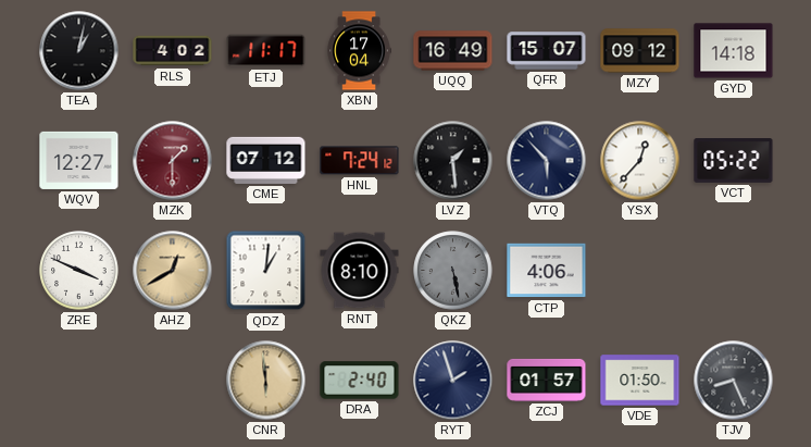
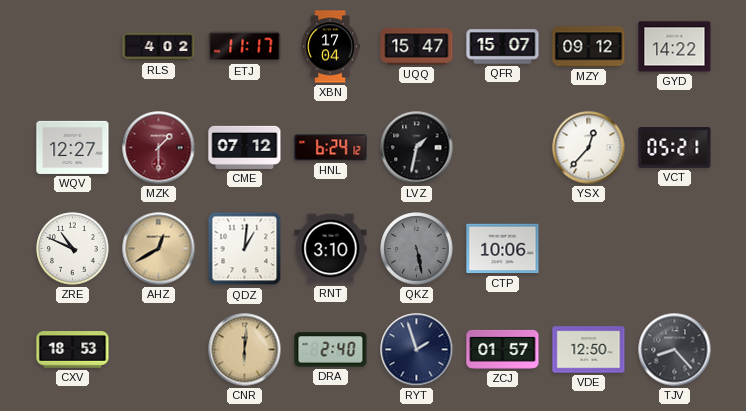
TEA: 1:02 -> none
UQQ: 16:49 -> 15:47
GYD: 14:18 -> 14:22
HNL: 7:24 -> 6:24
LVZ: 1:29 -> 1:32
VTQ: 5:53 -> none
VCT: 05:22 -> 05:21
ZRE: 3:49 -> 10:49
RNT: 8:10 -> 3:10
CTP: 4:06 -> 10:06
CXV: none -> 18:53
CNR: 5:59 -> 6:01
VDE: 01:50 -> 12:50
TJV: 8:26 -> 8:23
